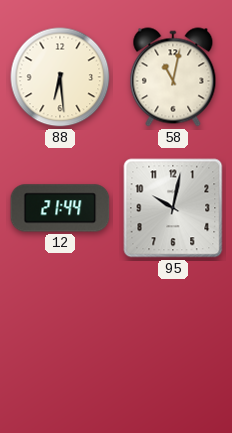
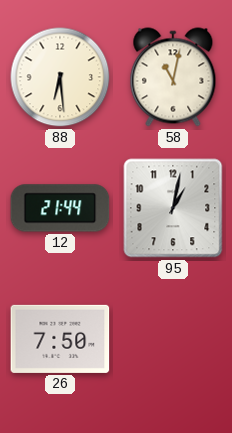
95: 10:02 -> 1:02
26: none -> 7:50
